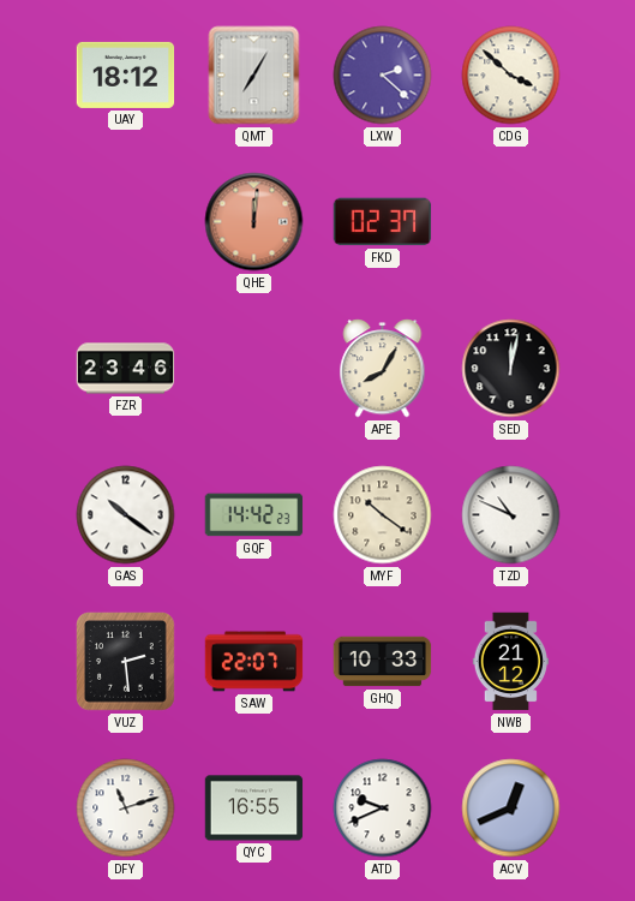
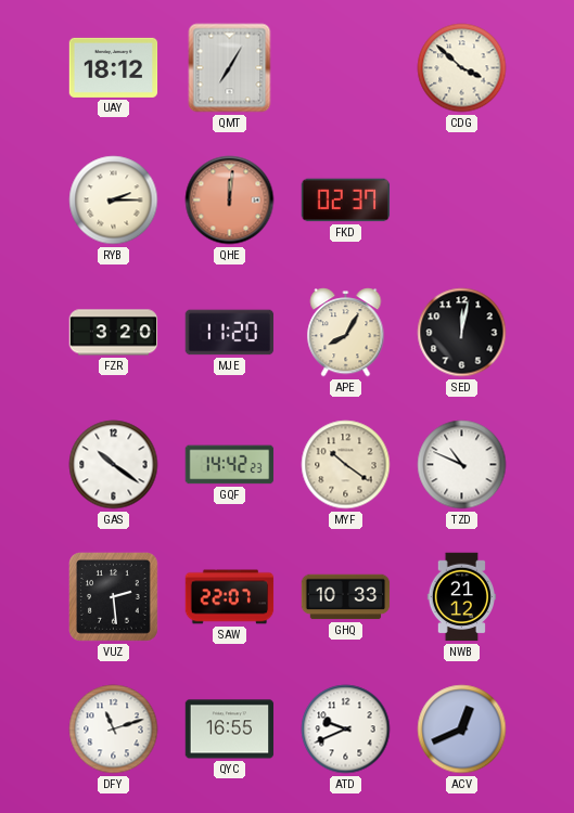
LXW: 2:22 -> none
RYB: none -> 2:15
FZR: 23:46 -> 3:20
MJE: none -> 11:20
